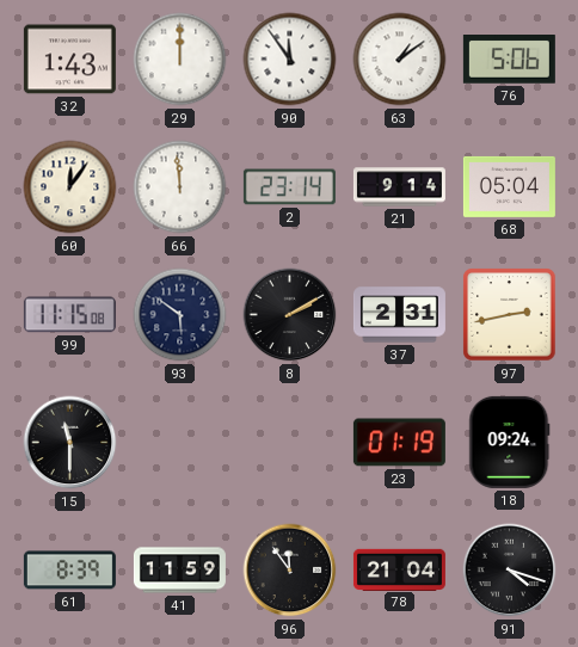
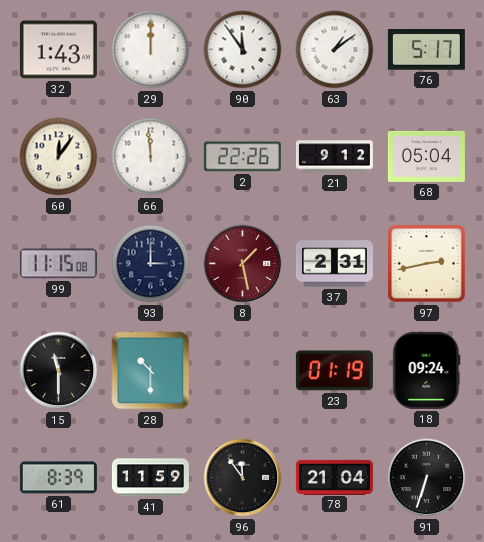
76: 5:06 -> 5:17
2: 23:14 -> 22:26
21: 9:14 -> 9:12
93: 5:51 -> 3:00
8: 2:10 -> 1:28
8 dial: black -> burgundy
28: none -> 10:30
91: 4:18 -> 6:33
